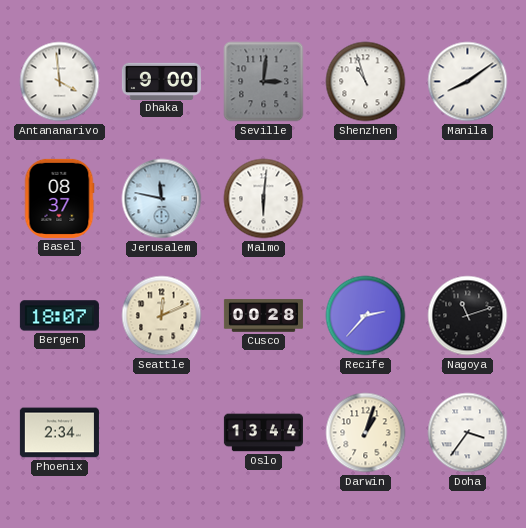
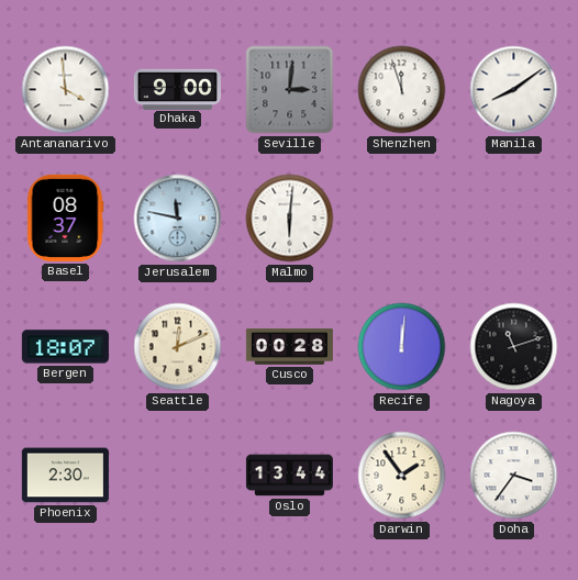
Shenzhen: 10:57 -> 11:57
Recife: 2:37 -> 12:01
Phoenix: 2:34 -> 2:30
Darwin: 1:03 -> 1:54
